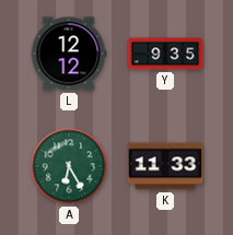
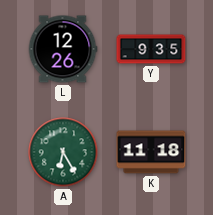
L: 12:12 -> 12:26
K: 11:33 -> 11:18
